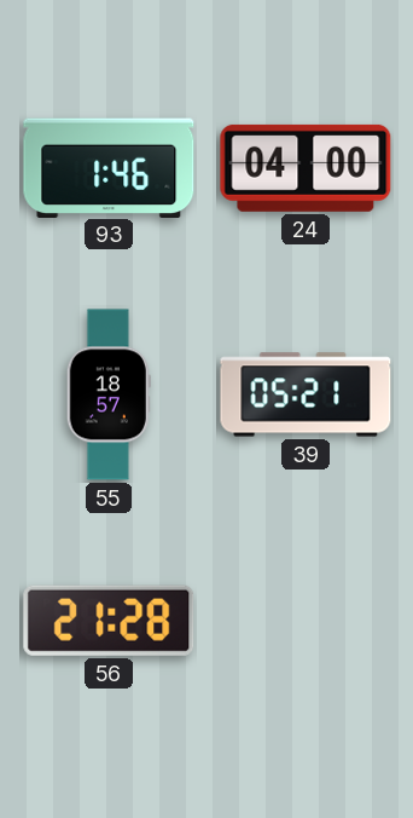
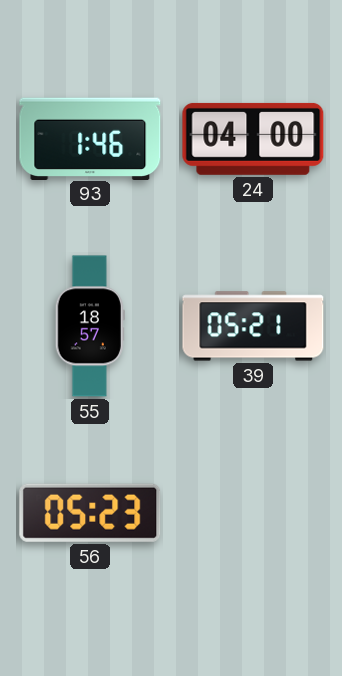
56: 21:28 -> 05:23
